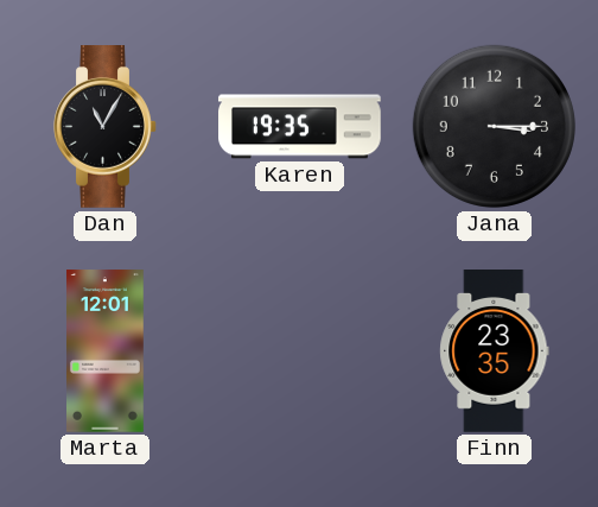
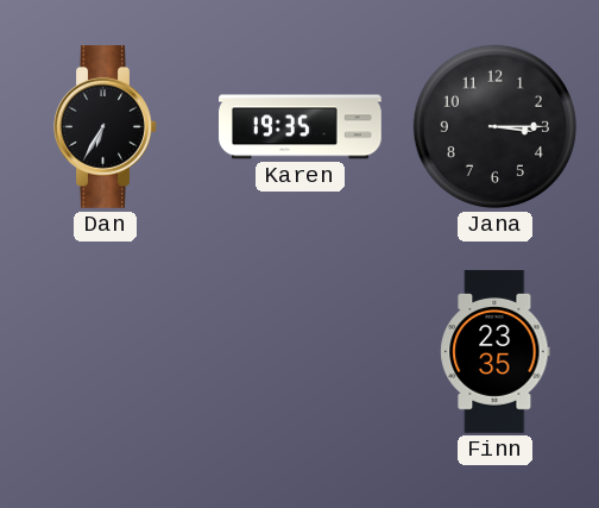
Dan: 11:05 -> 6:35
Marta: 12:01 -> none
